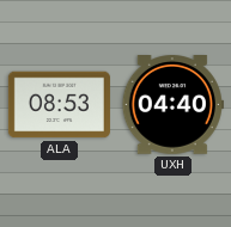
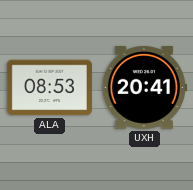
UXH: 04:40 -> 20:41
